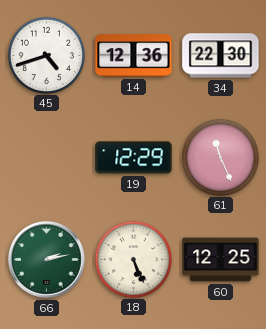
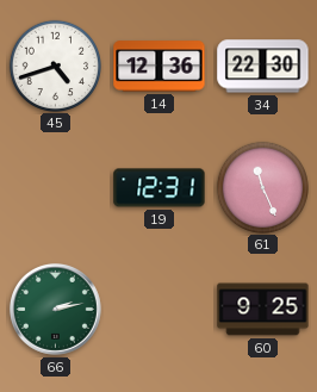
19: 12:29 -> 12:31
18: 5:26 -> none
60: 12:25 -> 9:25
